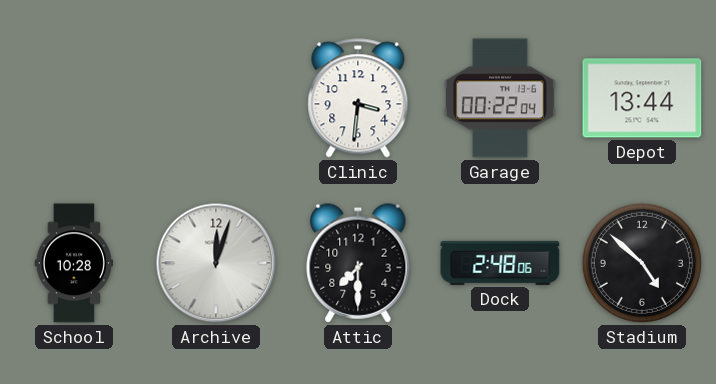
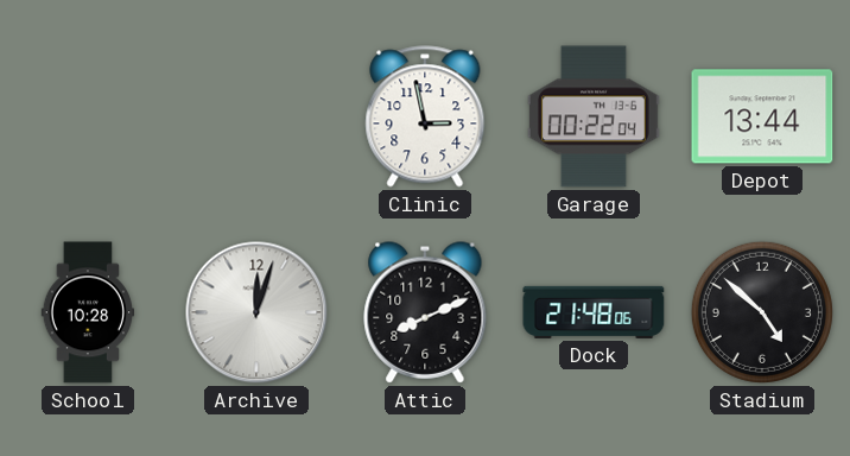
Clinic: 3:31 -> 2:58
Attic: 7:30 -> 8:11
Dock: 2:48 -> 21:48
